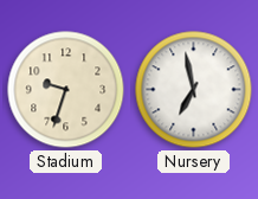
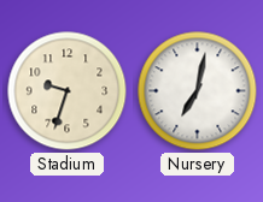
Nursery: 6:58 -> 7:02
